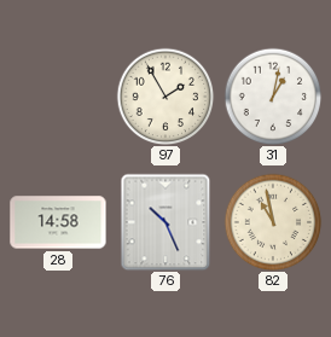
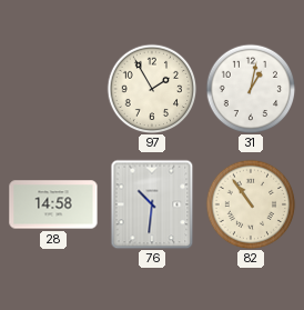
76: 10:26 -> 10:31
82: 10:58 -> 10:54
